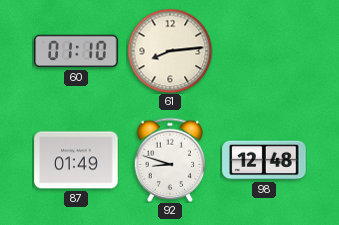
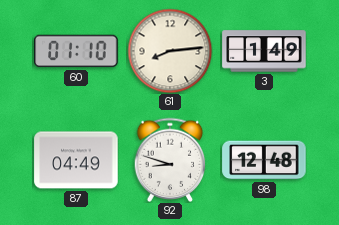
3: none -> 1:49
87: 01:49 -> 04:49
